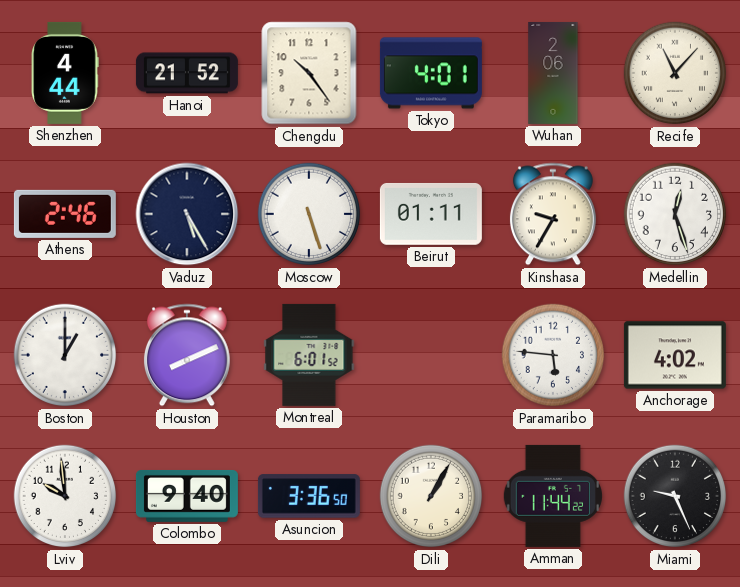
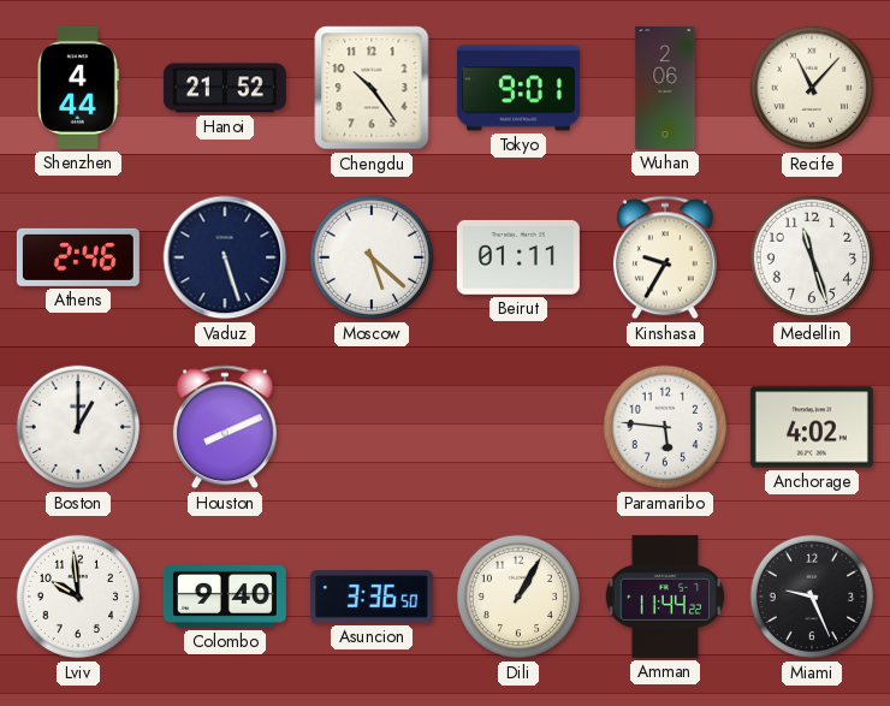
Tokyo: 4:01 -> 9:01
Vaduz: 5:25 -> 5:27
Moscow: 5:27 -> 5:22
Medellin: 12:27 -> 11:27
Montreal: 6:01 -> none
